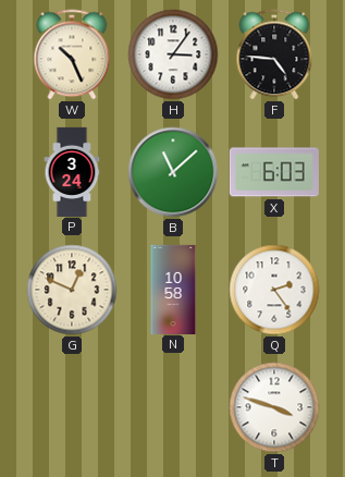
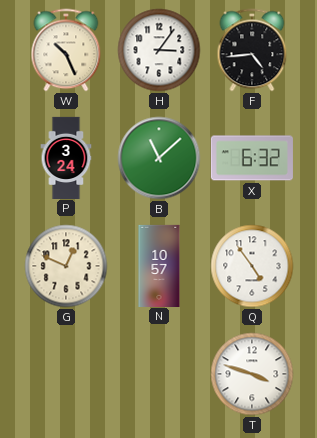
F: 4:46 -> 4:44
X: 6:03 -> 6:32
N: 10:58 -> 10:57
Q: 2:24 -> 4:54
